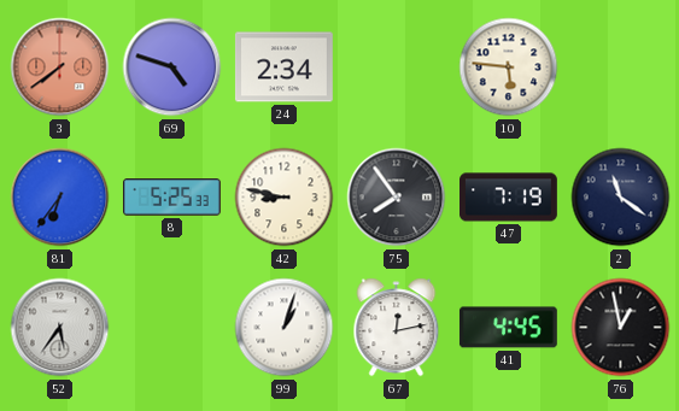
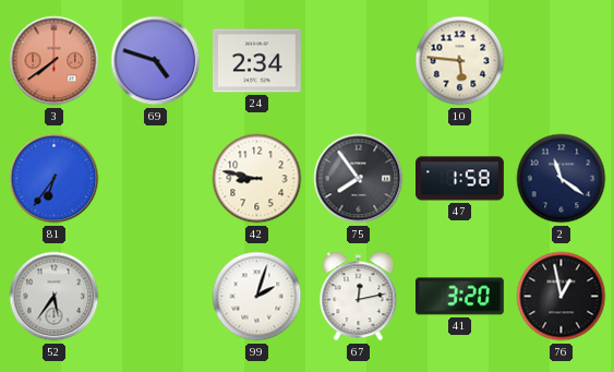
8: 5:25 -> none
47: 7:19 -> 1:58
99: 1:03 -> 2:03
41: 4:45 -> 3:20
